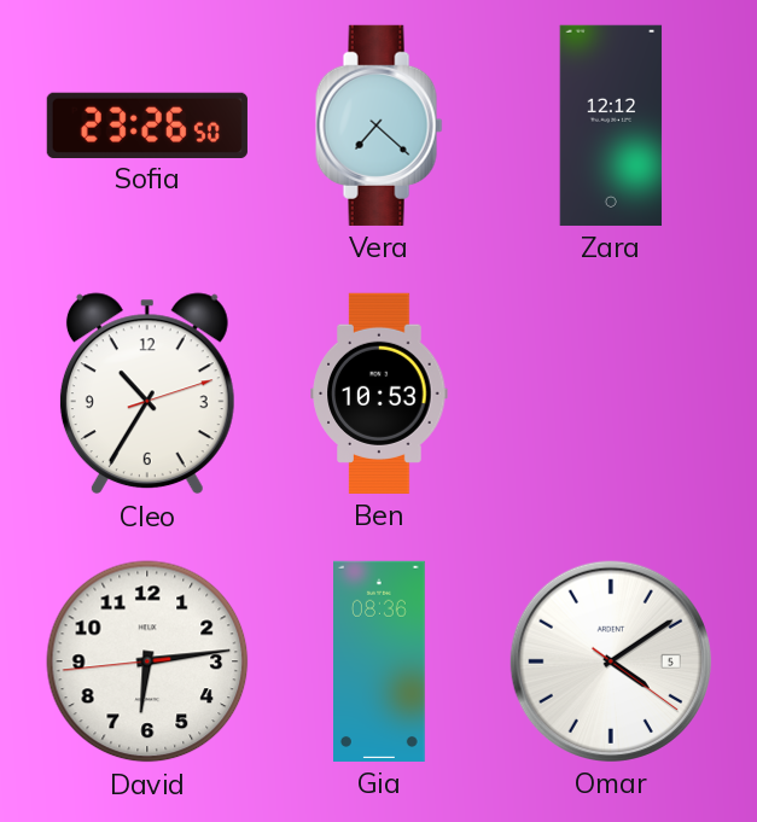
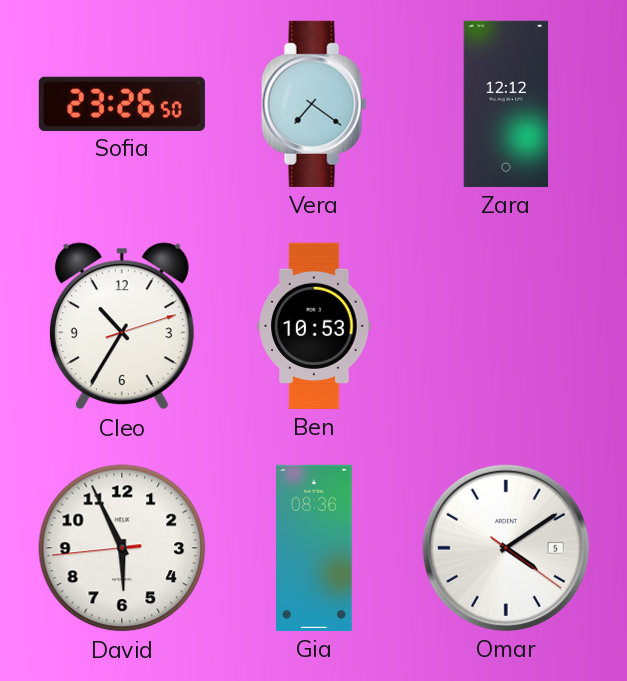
Vera: 7:22 -> 7:21
David: 6:13 -> 5:55
